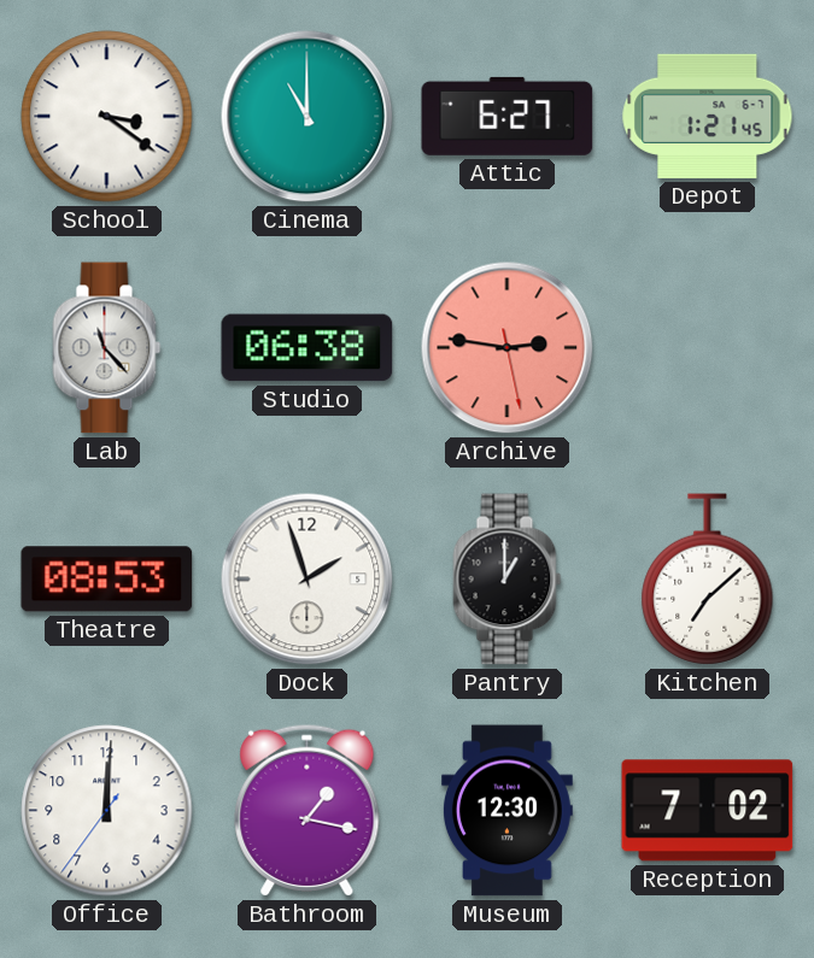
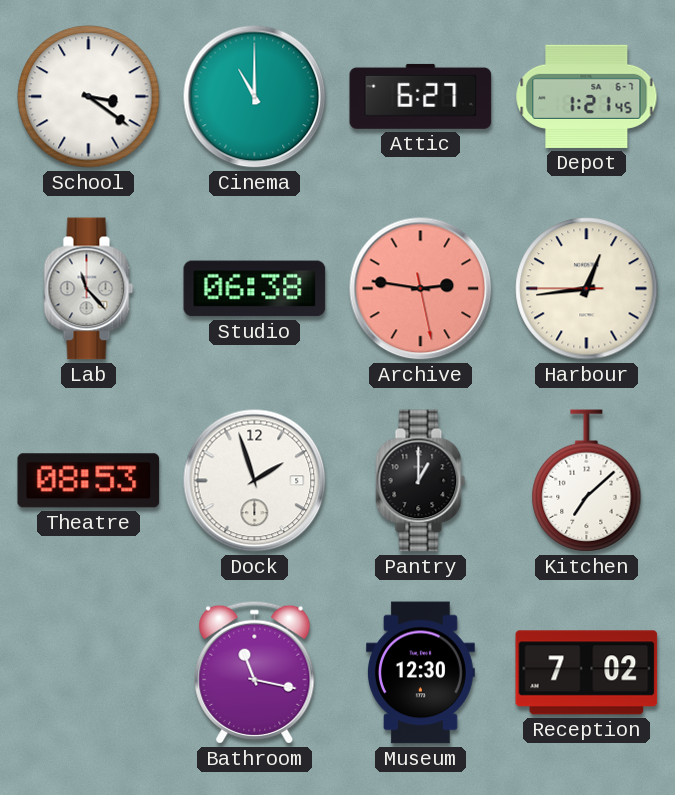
Harbour: none -> 12:43
Office: 12:00 -> none
Bathroom: 1:17 -> 11:17
